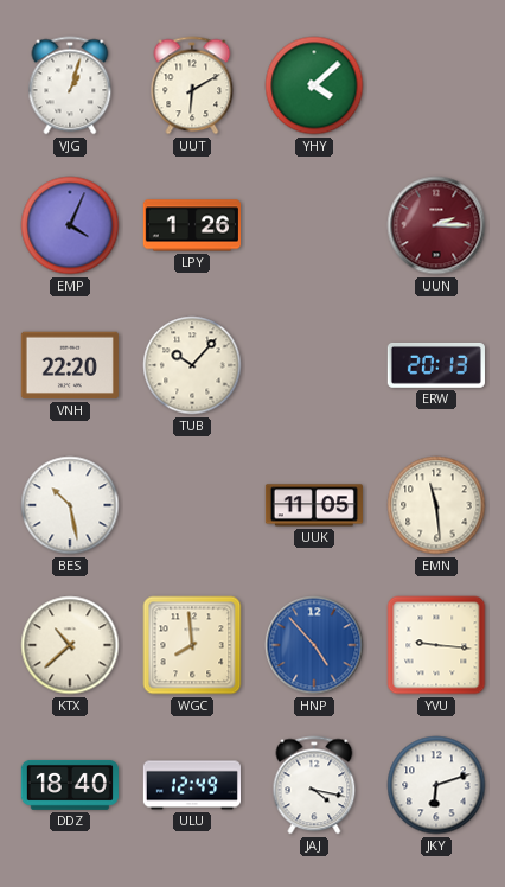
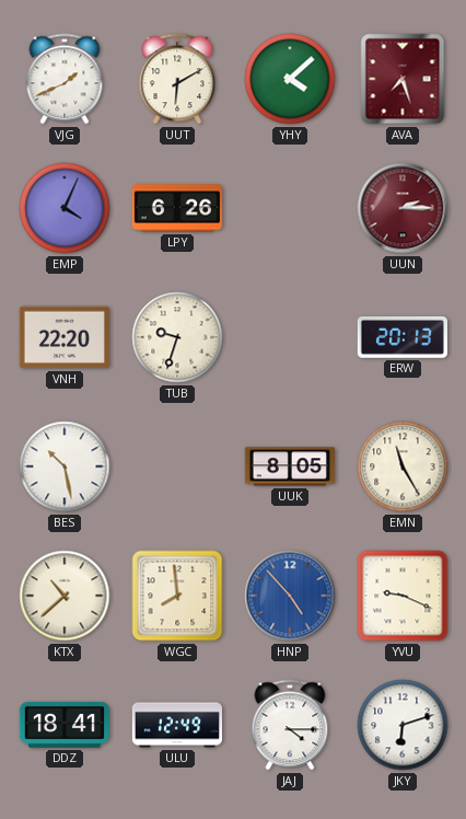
VJG: 1:03 -> 1:41
AVA: none -> 7:27
LPY: 1:26 -> 6:26
TUB: 10:07 -> 9:33
UUK: 11:05 -> 8:05
EMN: 11:29 -> 11:25
YVU: 9:16 -> 9:19
DDZ: 18:40 -> 18:41
JAJ: 4:17 -> 4:15
